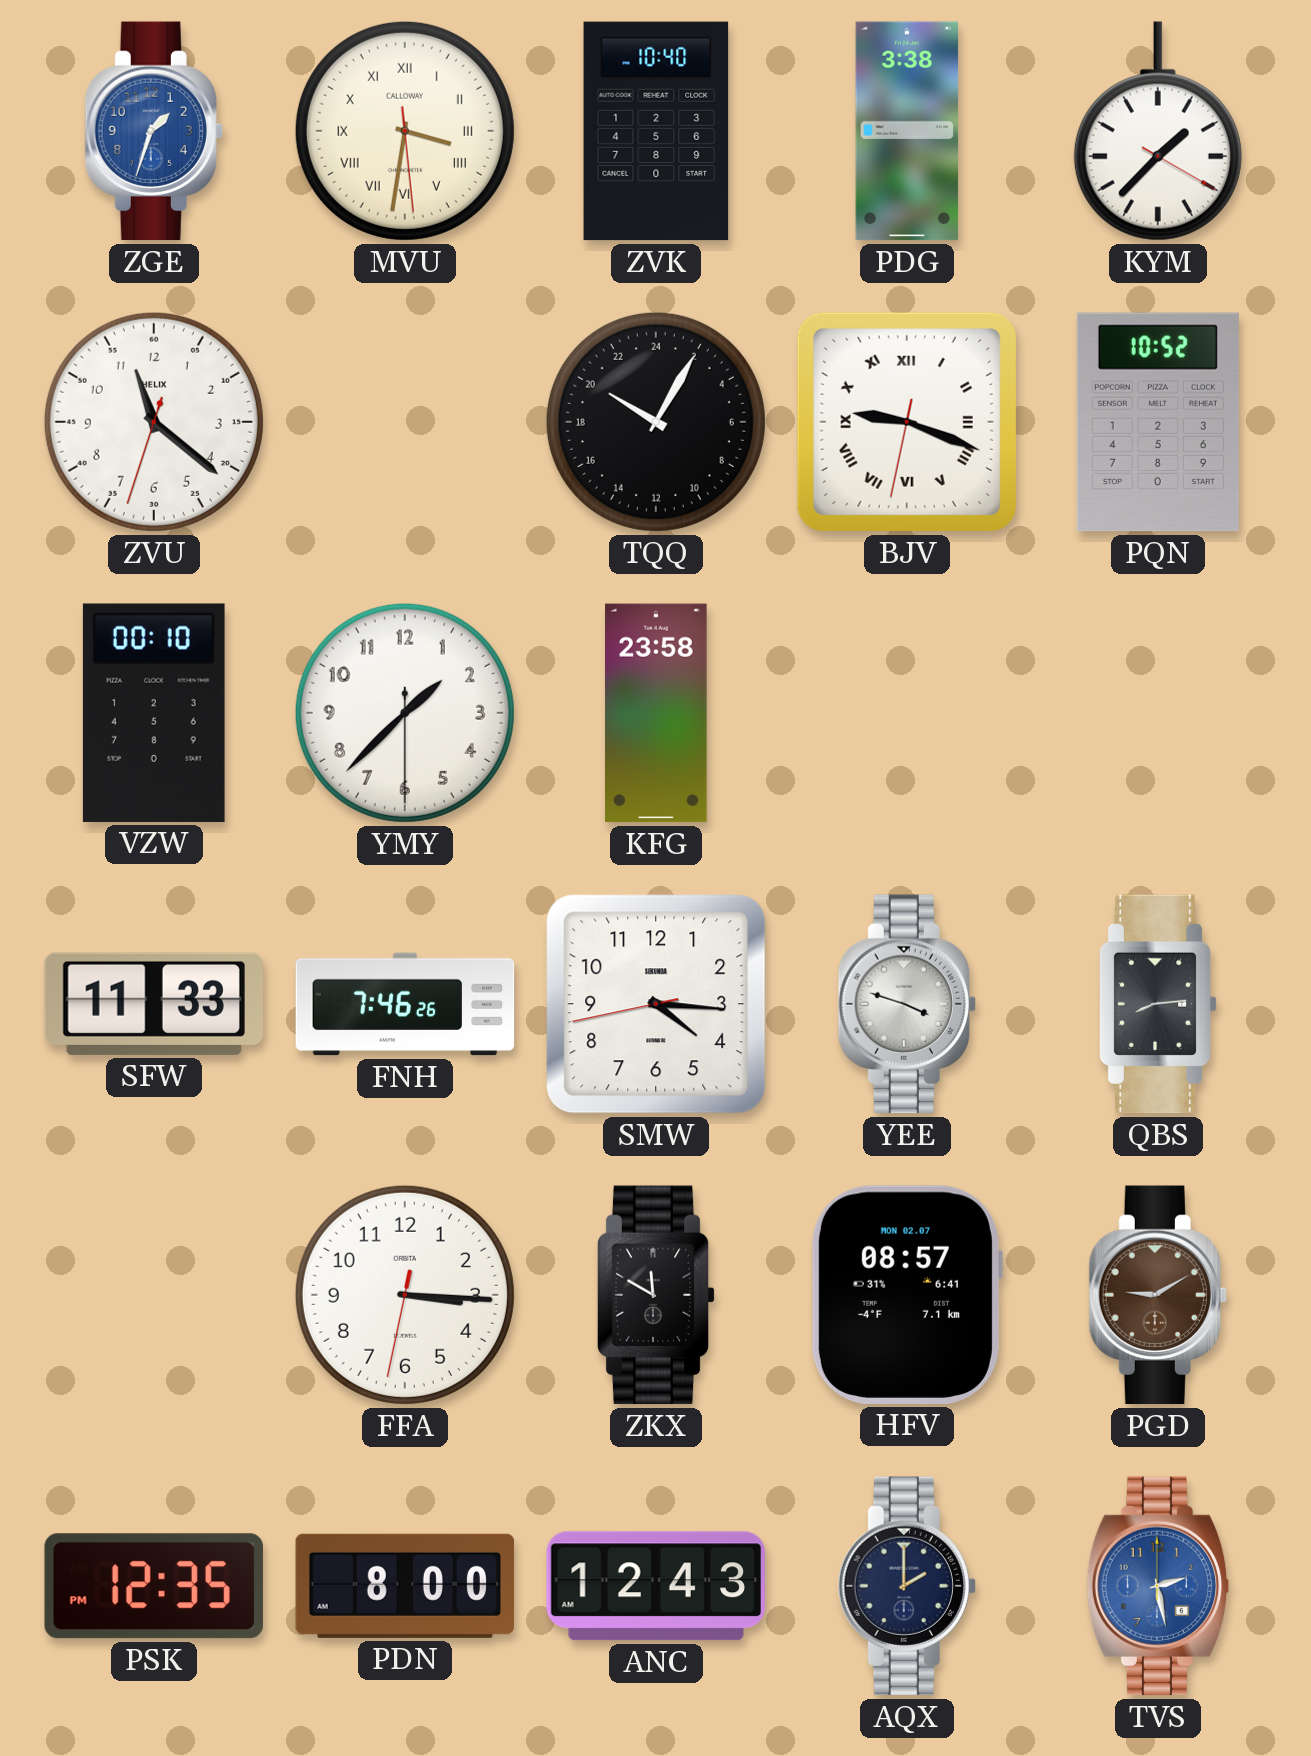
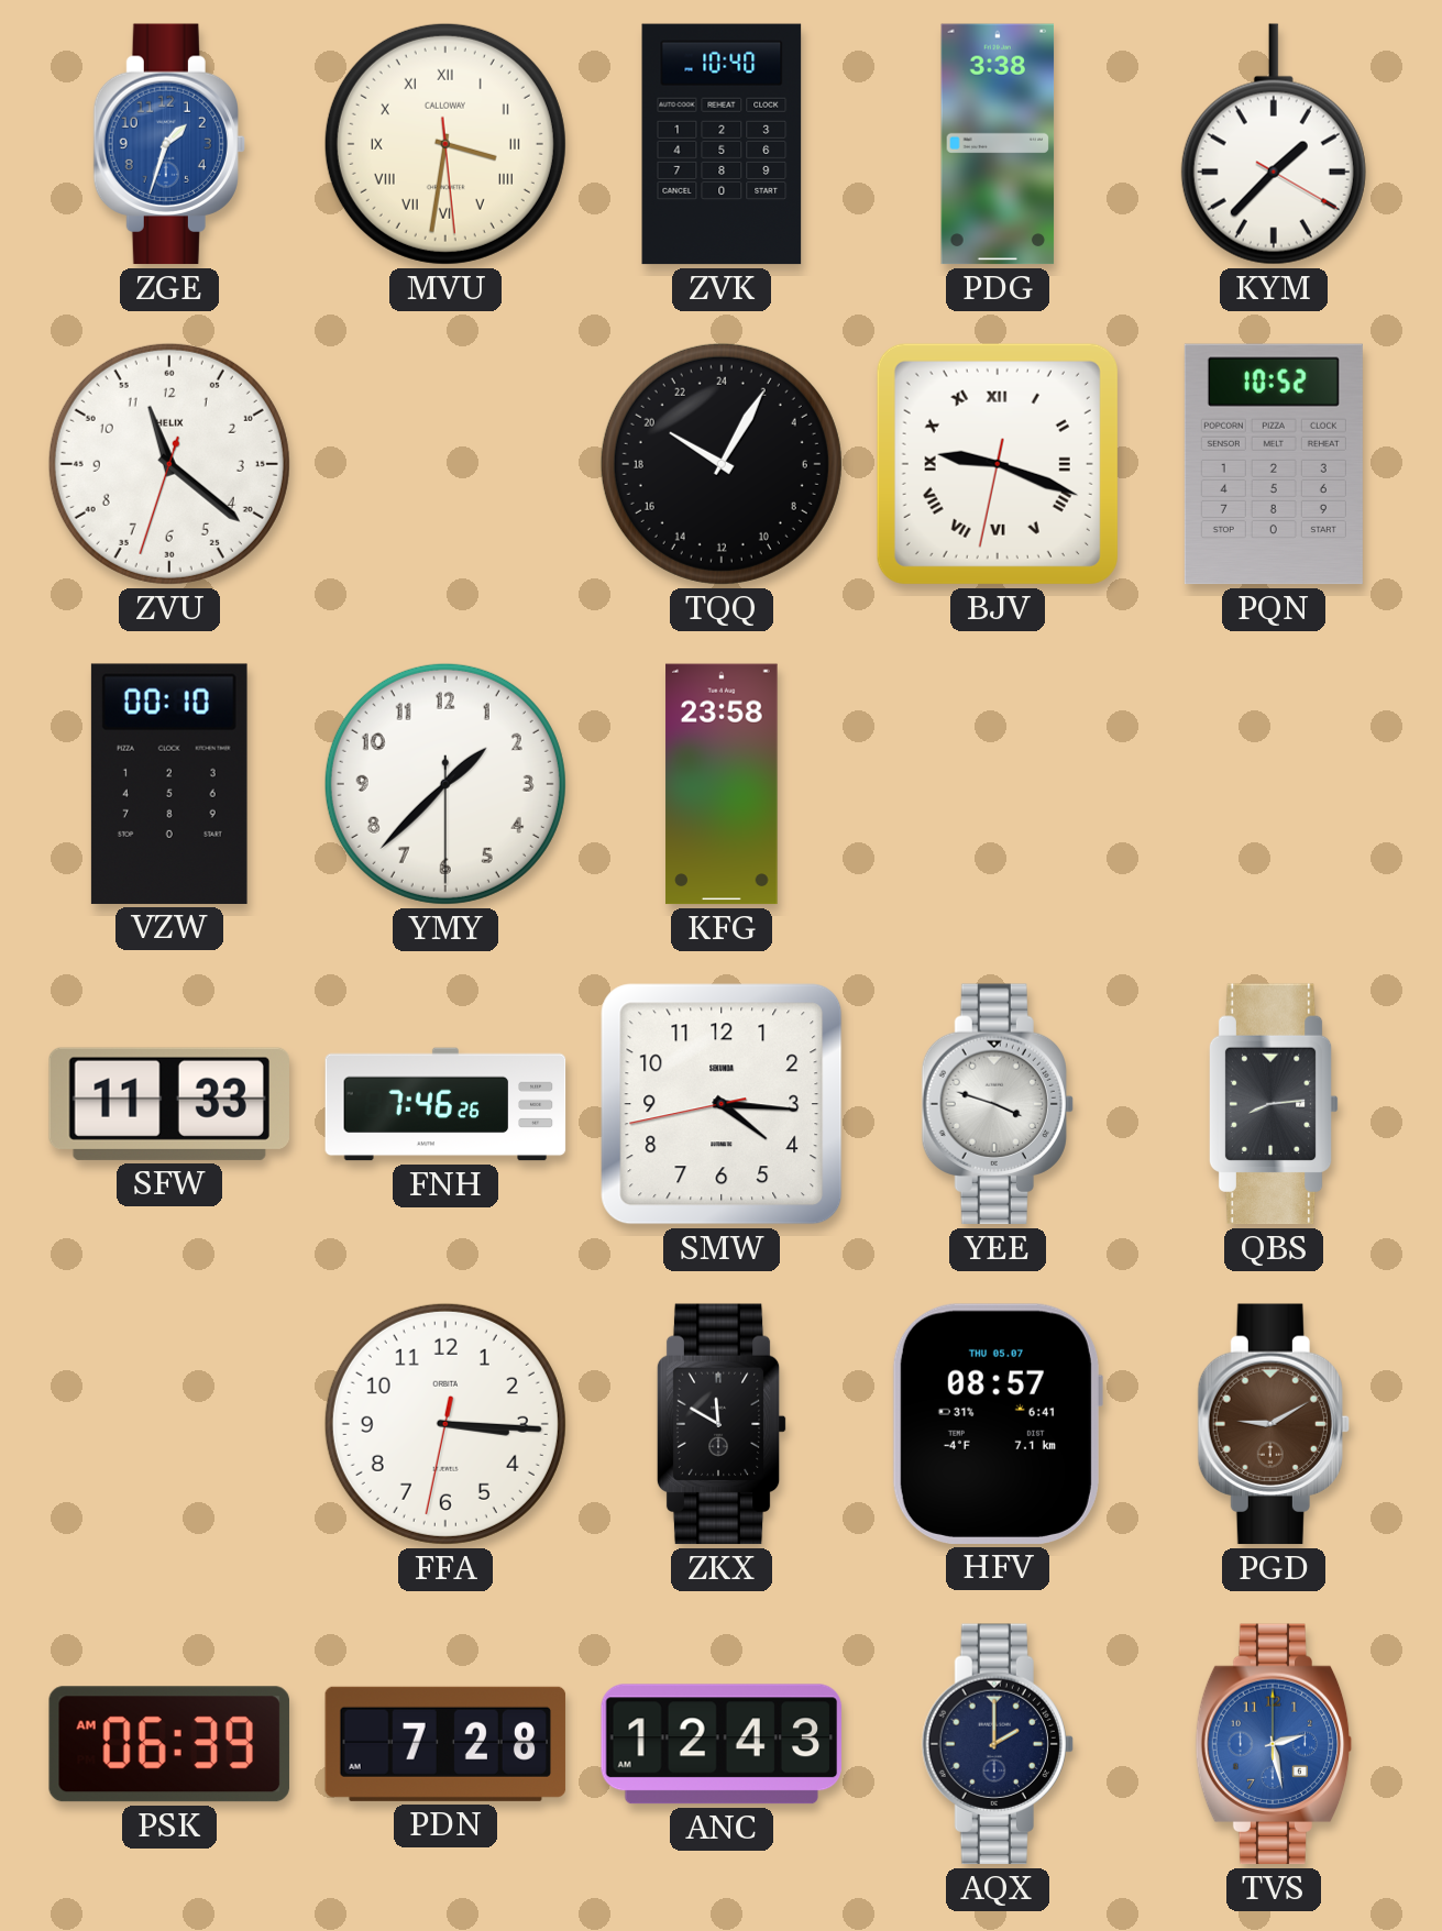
HFV date: MON 02.07 -> THU 05.07
PSK: 12:35 -> 06:39
PDN: 8:00 -> 7:28
